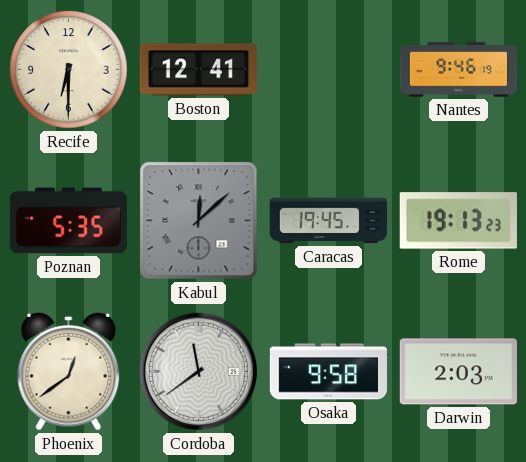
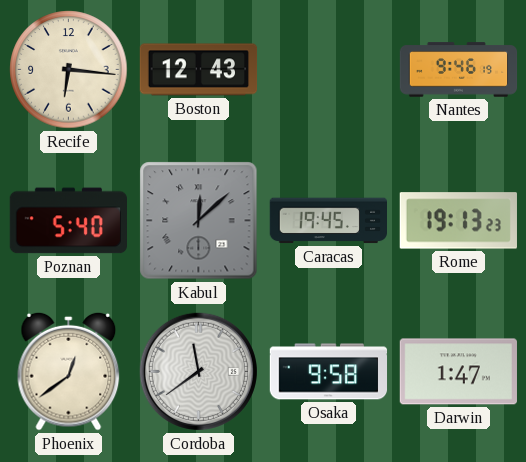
Recife: 6:30 -> 6:16
Boston: 12:41 -> 12:43
Poznan: 5:35 -> 5:40
Darwin: 2:03 -> 1:47
